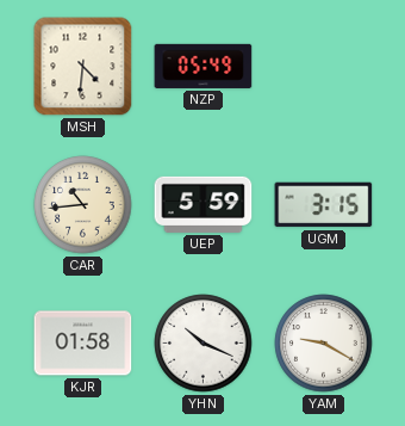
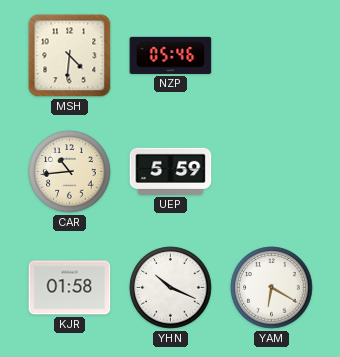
NZP: 05:49 -> 05:46
UGM: 3:15 -> none
YAM: 9:20 -> 6:20
